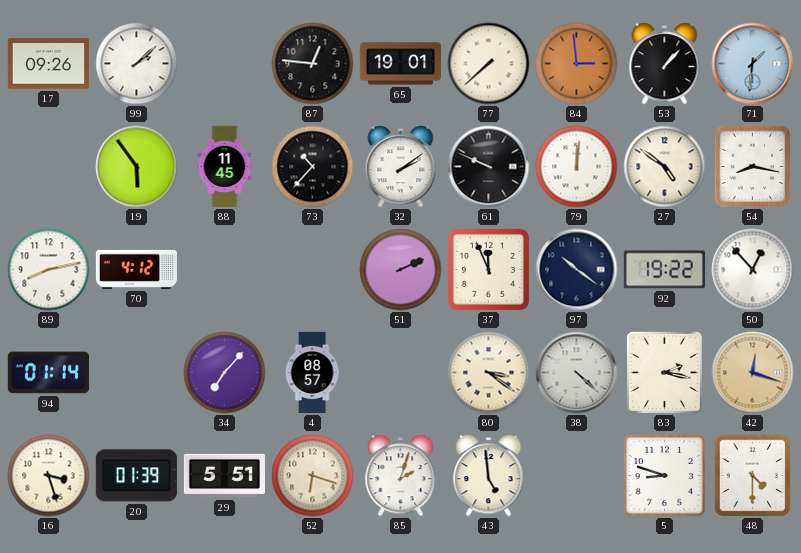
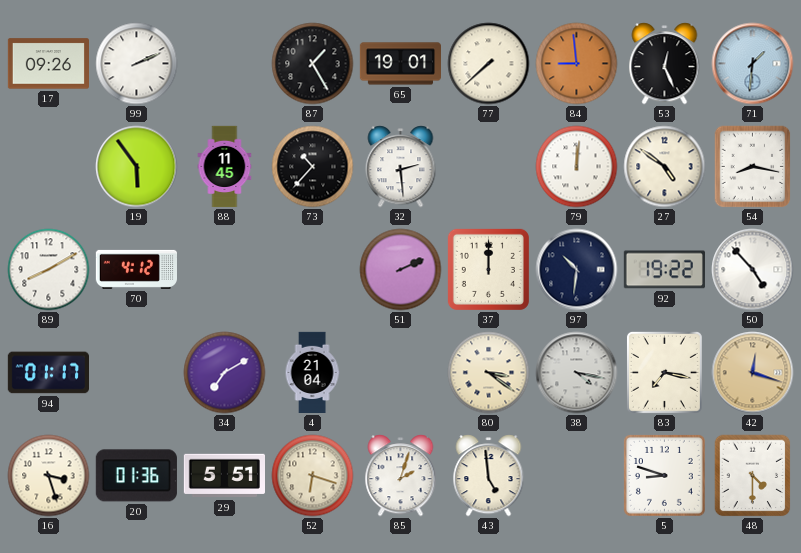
99: 2:08 -> 2:11
87: 12:46 -> 1:25
84: 2:59 -> 8:59
53: 1:07 -> 12:26
32: 2:09 -> 2:29
61: 9:49 -> none
89: 8:13 -> 8:10
37: 11:56 -> 12:00
97: 10:21 -> 10:31
50: 12:53 -> 4:53
94: 01:14 -> 01:17
34: 7:07 -> 7:10
4: 08:57 -> 21:04
38: 4:22 -> 4:17
83: 2:17 -> 7:17
20: 01:39 -> 01:36
